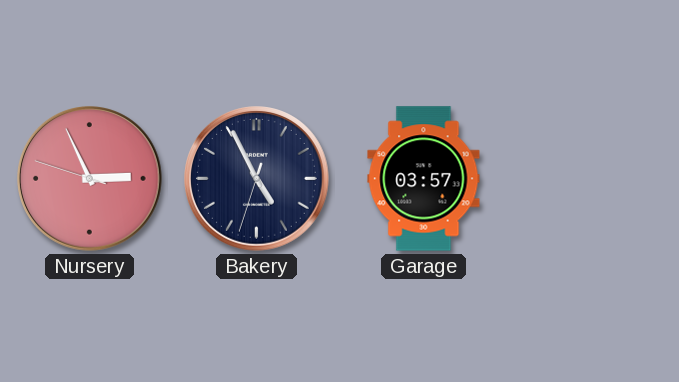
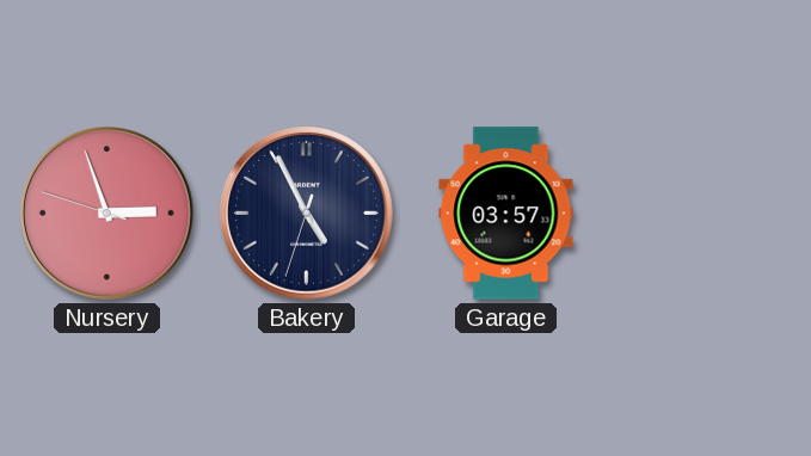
Nursery: 2:55 -> 2:56
